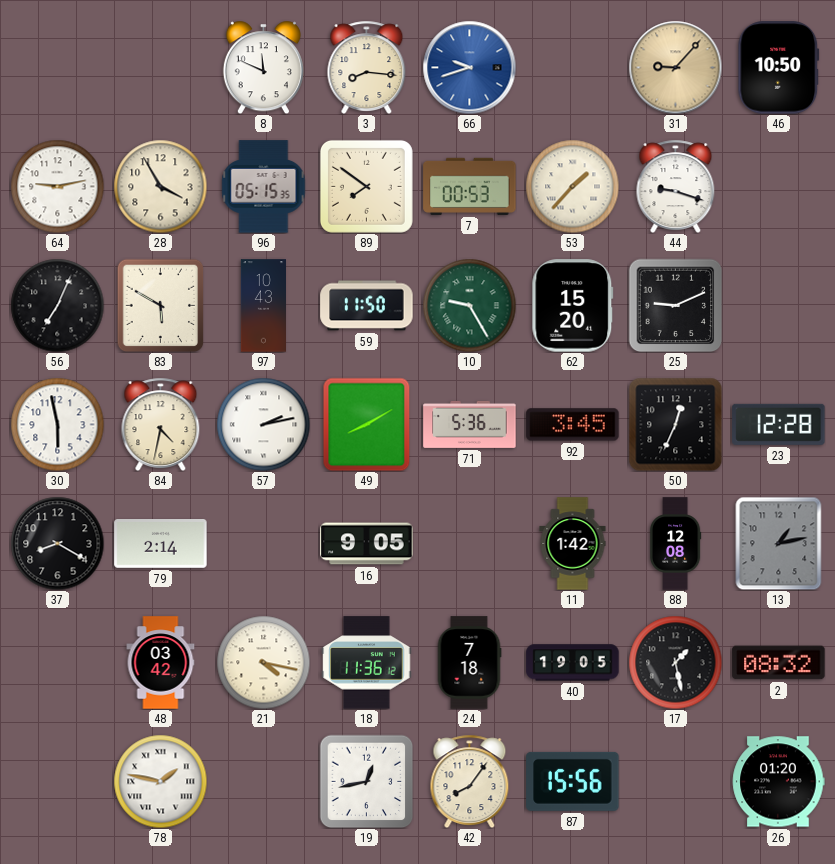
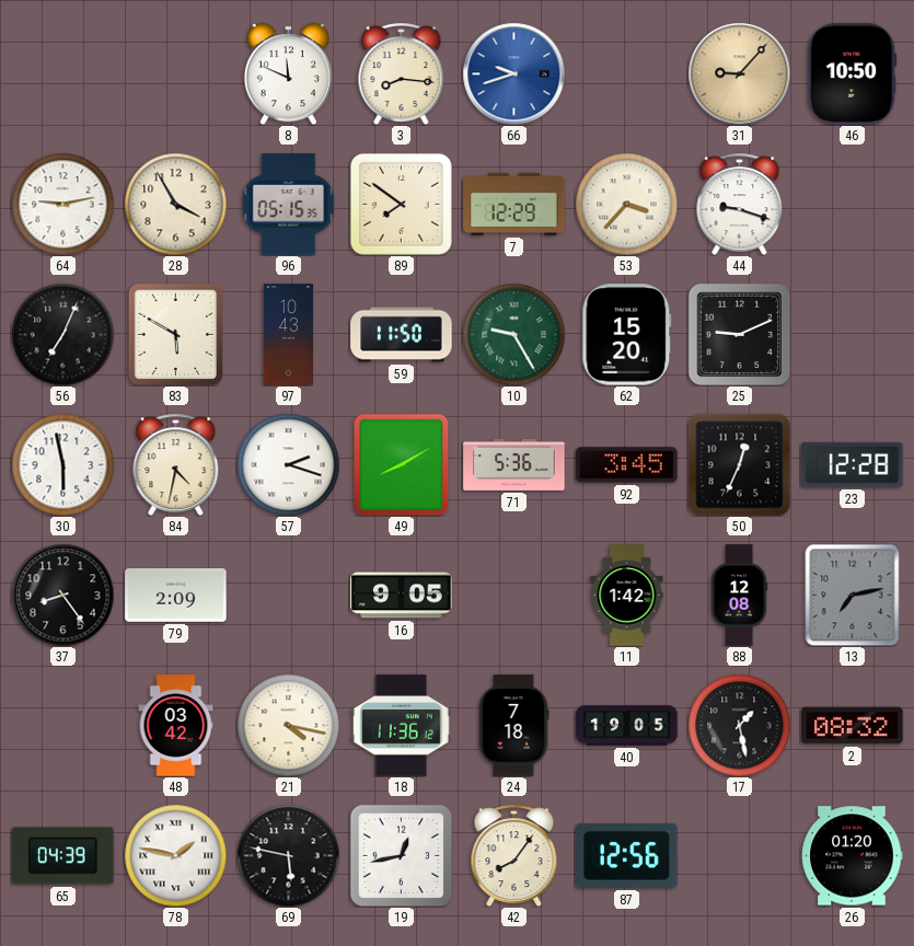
7: 00:53 -> 12:29
53: 1:37 -> 3:37
57: 2:13 -> 2:18
37: 8:20 -> 8:24
79: 2:14 -> 2:09
13: 1:13 -> 7:13
65: none -> 04:39
69: none -> 5:47
87: 15:56 -> 12:56
